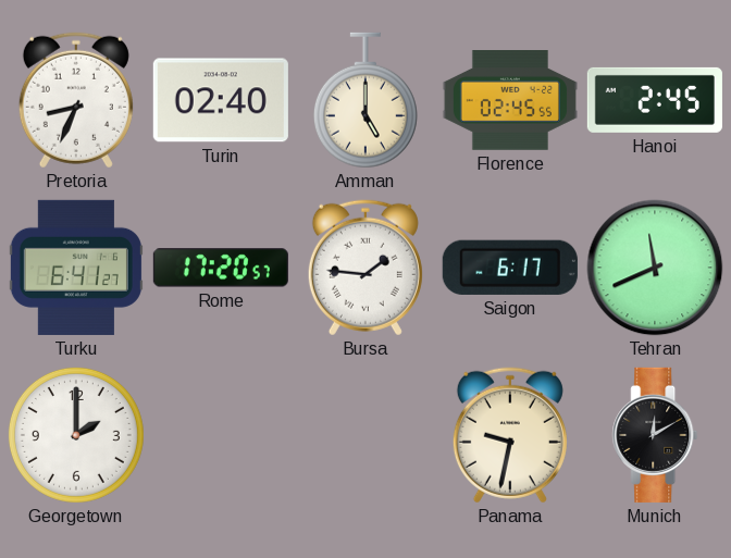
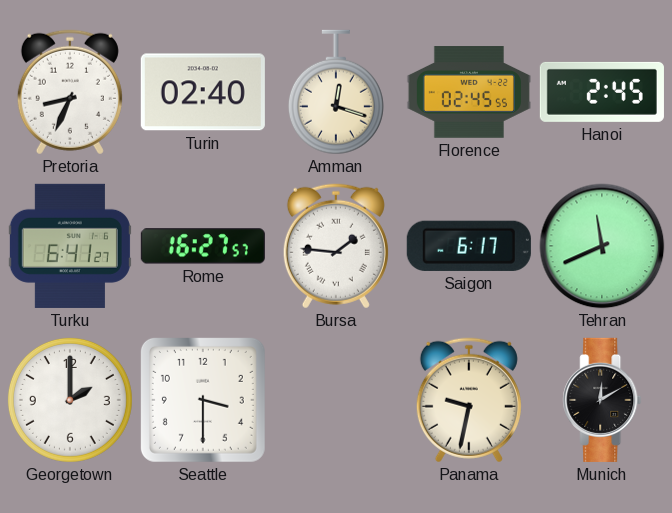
Amman: 5:00 -> 12:18
Rome: 17:20 -> 16:27
Seattle: none -> 3:30
